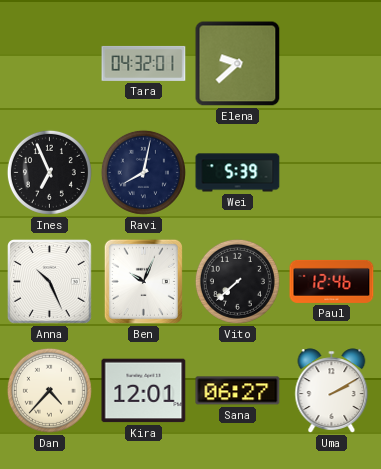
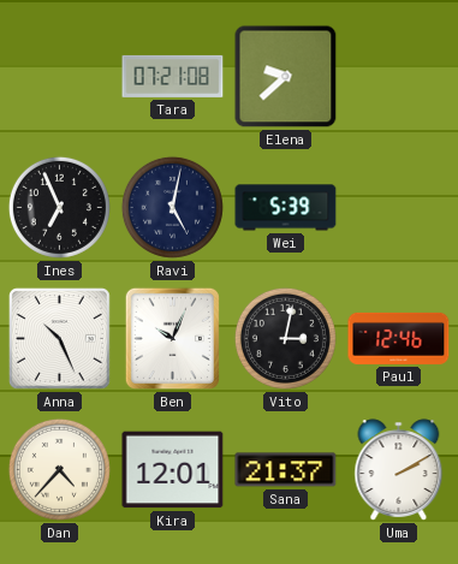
Tara: 04:32 -> 07:21
Ravi: 8:02 -> 5:02
Vito: 7:38 -> 3:02
Sana: 06:27 -> 21:37
